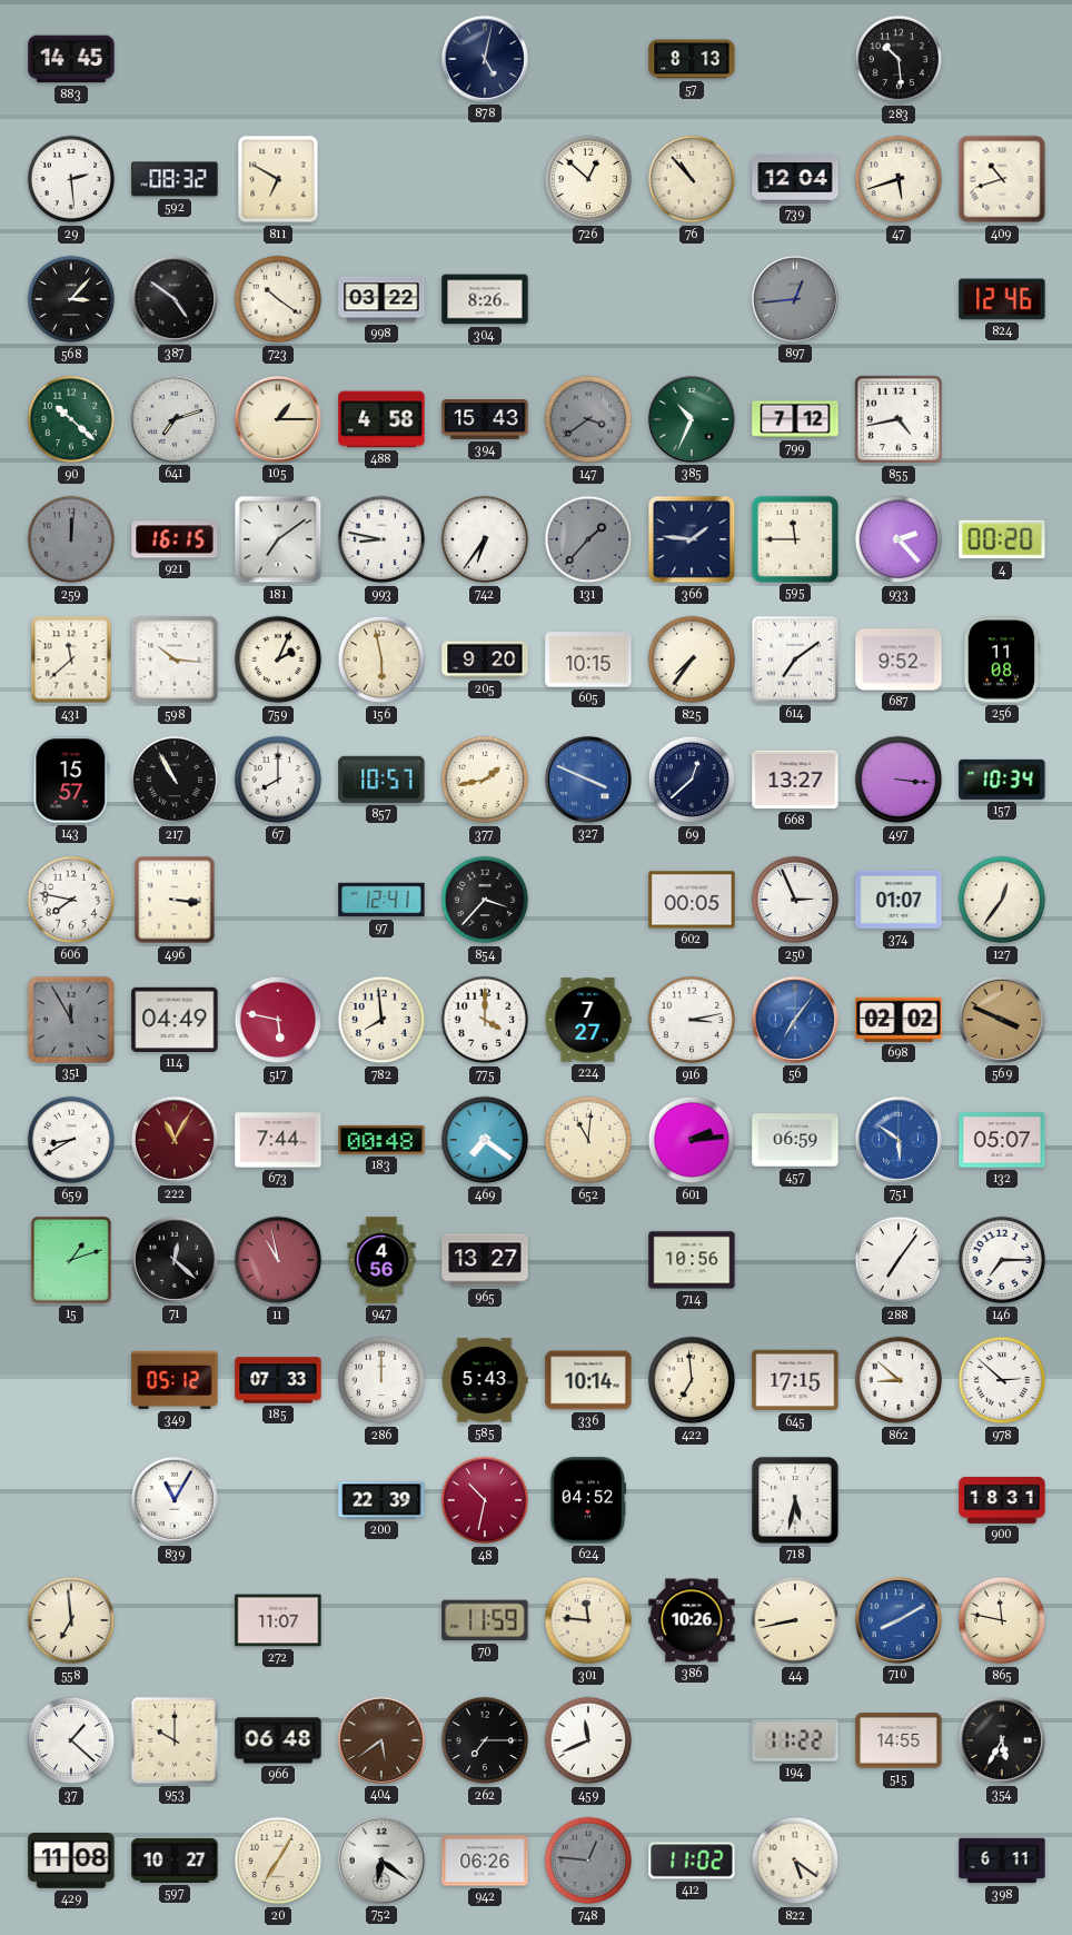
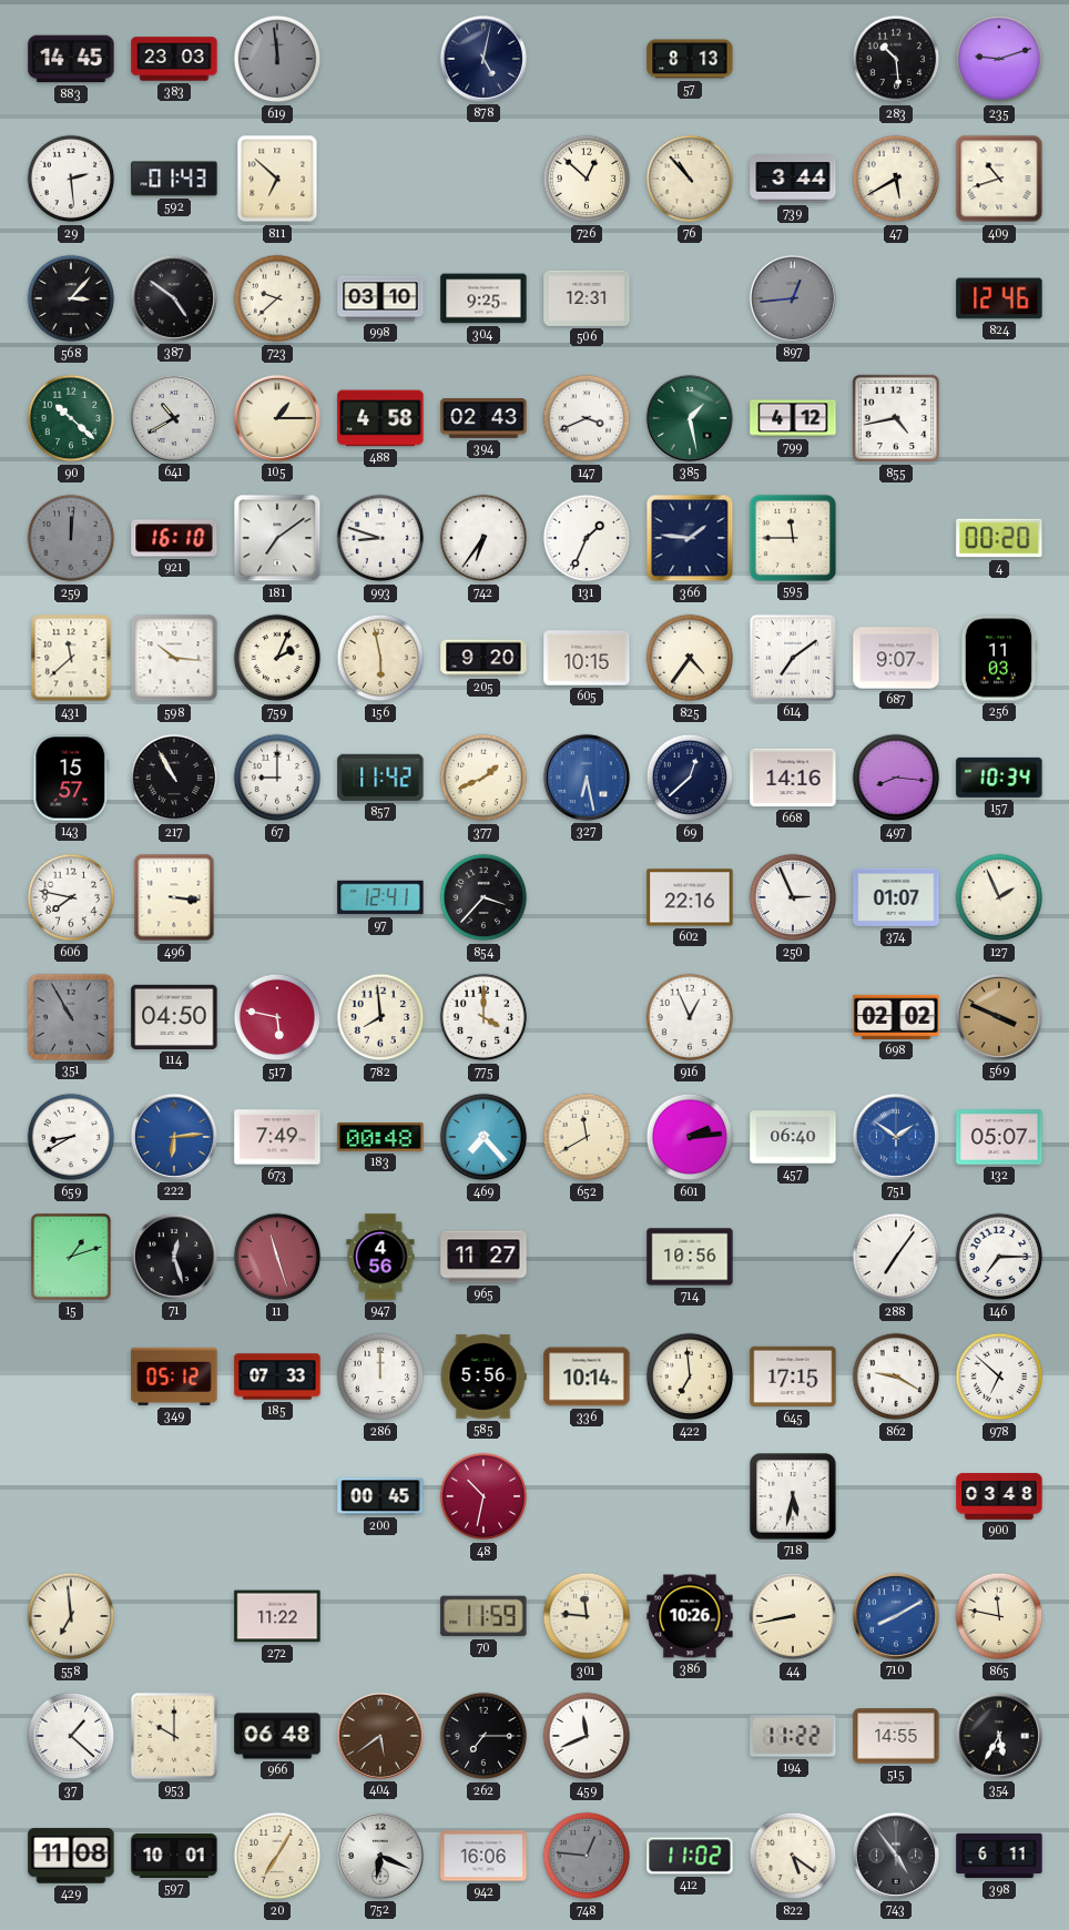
383: none -> 23:03
619: none -> 11:59
235: none -> 9:12
592: 08:32 -> 01:43
811: 6:50 -> 6:52
739: 12:04 -> 3:44
47: 5:42 -> 5:40
723: 10:21 -> 9:38
998: 03:22 -> 03:10
304: 8:26 -> 9:25
506: none -> 12:31
641: 7:12 -> 10:40
394: 15:43 -> 02:43
147: 3:39 -> 3:41
147 dial: grey -> white
385: 10:34 -> 1:28
799: 7:12 -> 4:12
921: 16:15 -> 16:10
993: 8:47 -> 8:48
131: 1:37 -> 1:34
131 dial: grey -> white
933: 2:23 -> none
825: 7:36 -> 4:36
687: 9:52 -> 9:07
256: 11:08 -> 11:03
67: 8:00 -> 9:00
857: 10:57 -> 11:42
377: 1:43 -> 1:41
327: 3:49 -> 6:28
668: 13:27 -> 14:16
497: 3:16 -> 8:16
602: 00:05 -> 22:16
127: 12:36 -> 1:56
351: 11:55 -> 10:55
114: 04:49 -> 04:50
224: 7:27 -> none
916: 3:13 -> 12:56
56: 7:06 -> none
222: 11:05 -> 6:14
222 dial: burgundy -> blue
673: 7:44 -> 7:49
469: 7:21 -> 7:23
652: 11:01 -> 11:40
457: 06:59 -> 06:40
751: 5:51 -> 1:51
71: 12:22 -> 12:27
11: 10:58 -> 11:27
965: 13:27 -> 11:27
585: 5:43 -> 5:56
862: 8:52 -> 9:20
978: 2:52 -> 6:52
839: 11:05 -> none
200: 22:39 -> 00:45
624: 04:52 -> none
900: 18:31 -> 03:48
272: 11:07 -> 11:22
597: 10:27 -> 10:01
752: 6:21 -> 6:19
942: 06:26 -> 16:06
743: none -> 4:54
